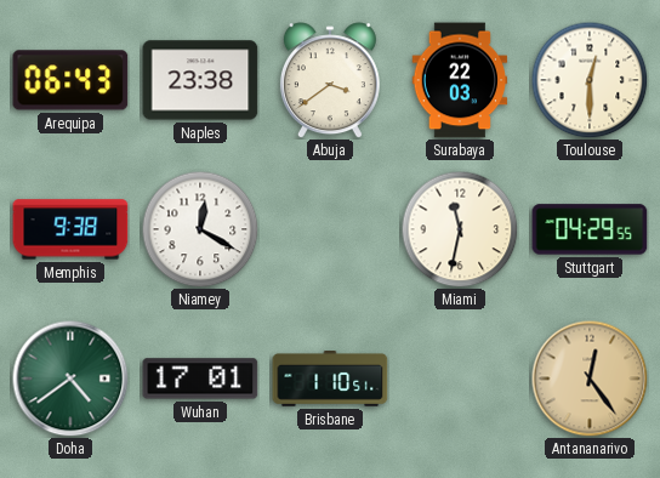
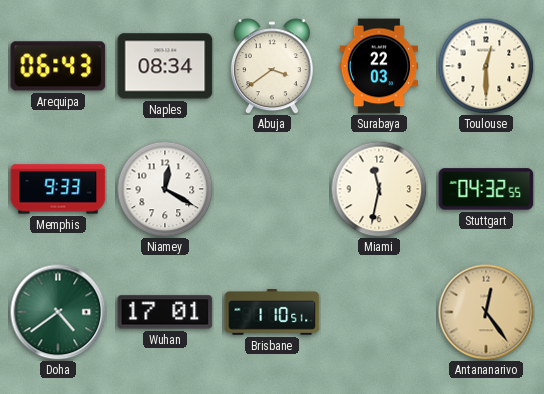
Naples: 23:38 -> 08:34
Memphis: 9:38 -> 9:33
Stuttgart: 04:29 -> 04:32
